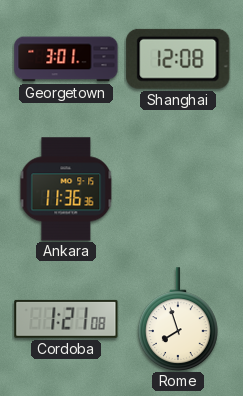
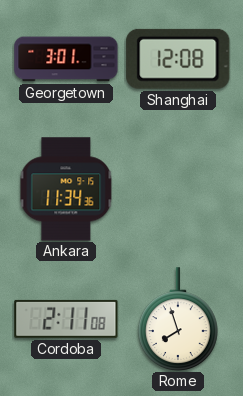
Ankara: 11:36 -> 11:34
Cordoba: 1:21 -> 2:11
